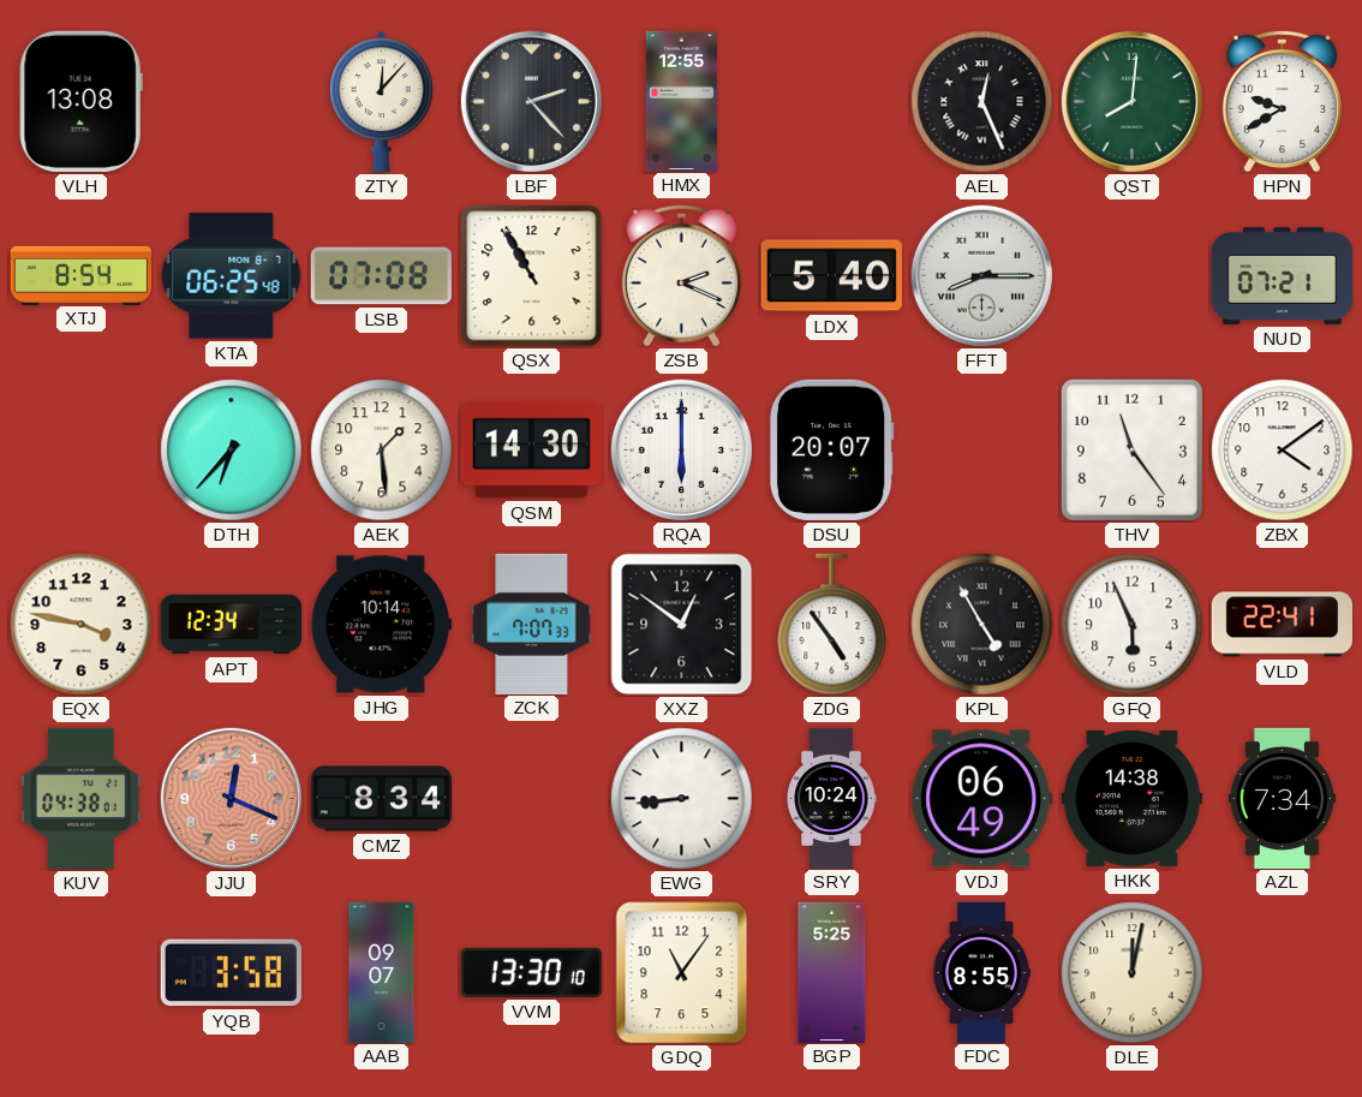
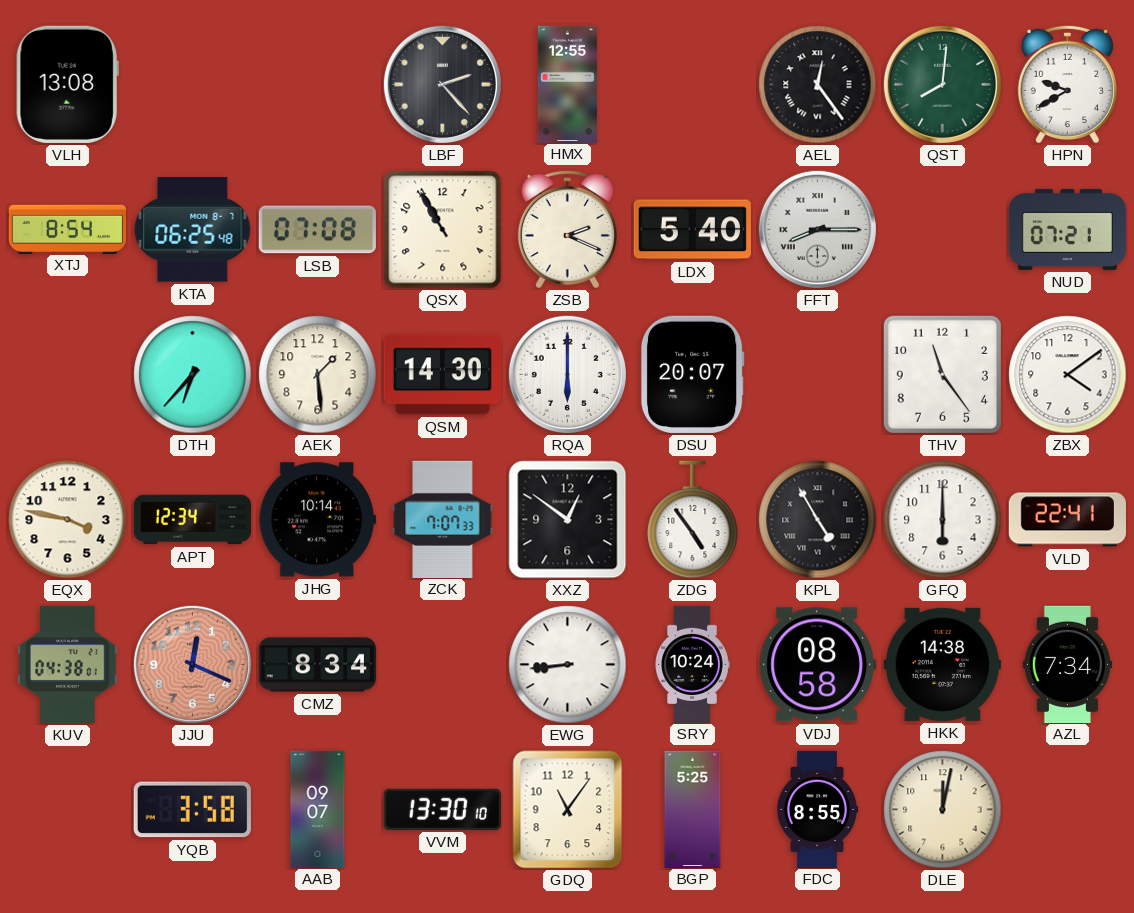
ZTY: 12:07 -> none
AEL: 12:26 -> 12:24
GFQ: 5:56 -> 6:00
VDJ: 06:49 -> 08:58
